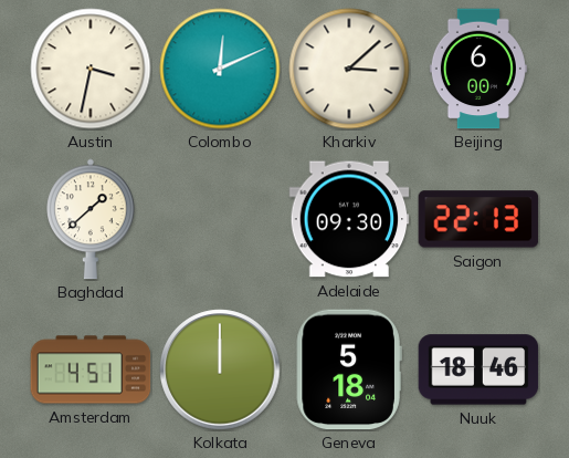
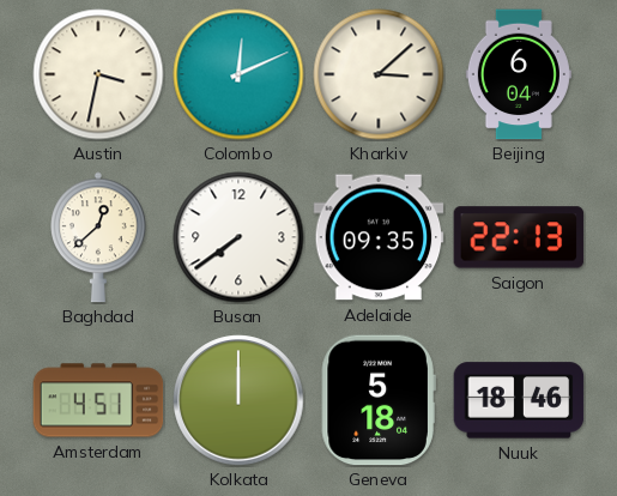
Beijing: 6:00 -> 6:04
Baghdad: 1:38 -> 12:38
Busan: none -> 7:39
Adelaide: 09:30 -> 09:35
